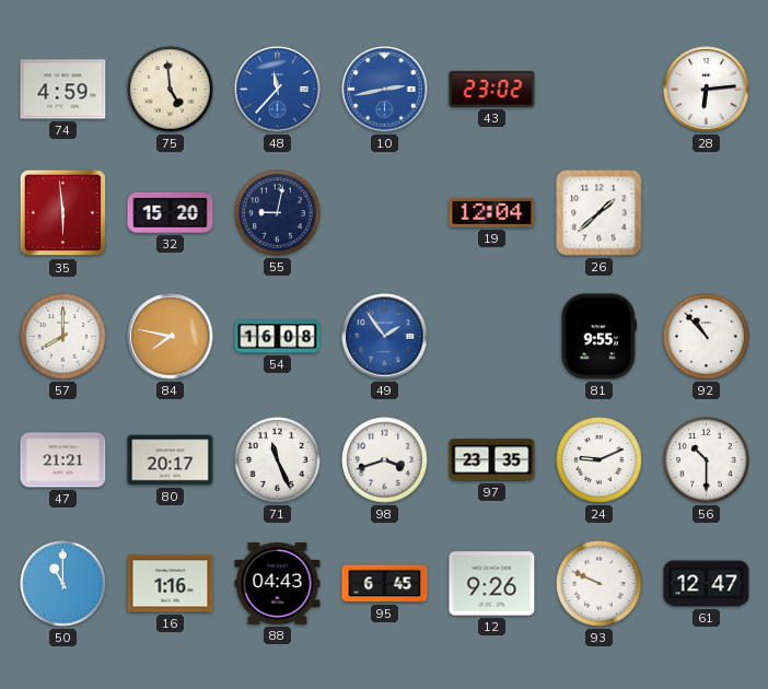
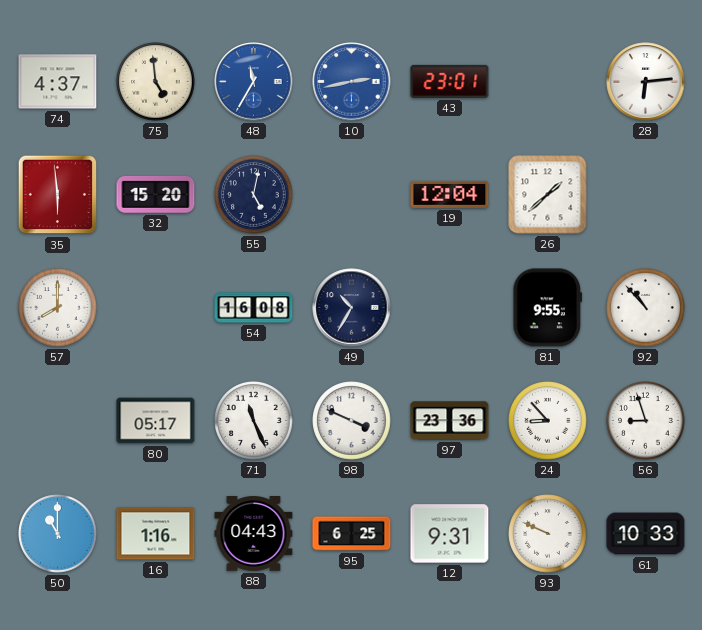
74: 4:59 -> 4:37
48: 11:37 -> 11:35
43: 23:02 -> 23:01
55: 9:02 -> 5:02
84: 7:47 -> none
49: 1:54 -> 10:35
49 dial: blue -> navy
47: 21:21 -> none
80: 20:17 -> 05:17
98: 3:42 -> 3:49
97: 23:35 -> 23:36
24: 9:11 -> 8:53
56: 10:30 -> 8:57
95: 6:45 -> 6:25
12: 9:26 -> 9:31
61: 12:47 -> 10:33
